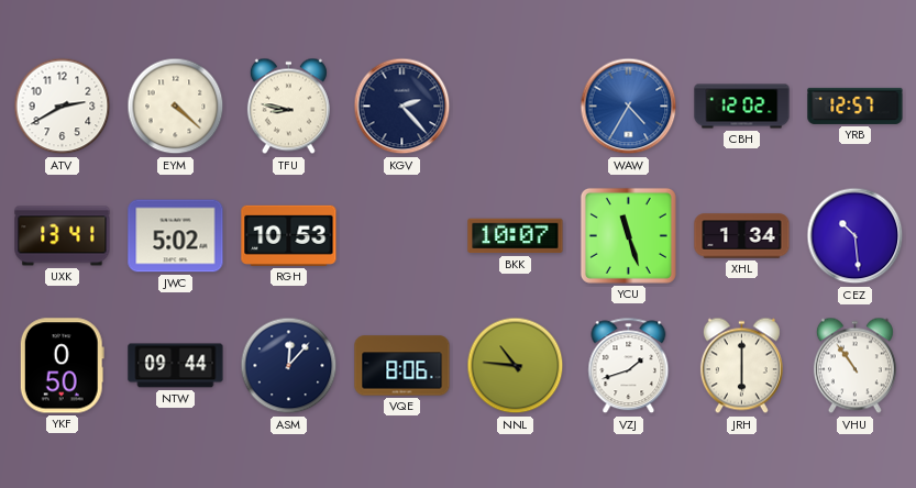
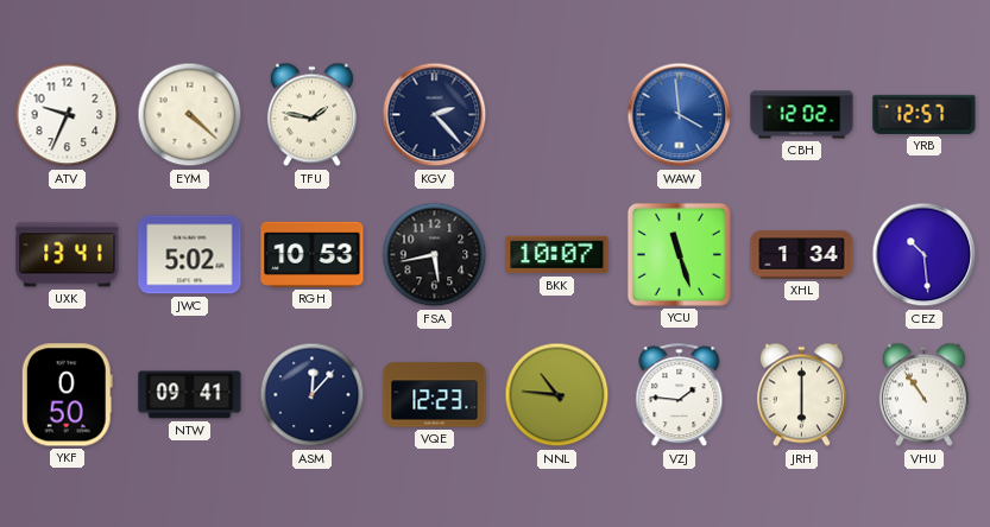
ATV: 2:40 -> 9:34
TFU: 8:47 -> 1:47
WAW: 4:35 -> 3:59
FSA: none -> 5:43
NTW: 09:44 -> 09:41
VQE: 8:06 -> 12:23
VZJ: 1:42 -> 1:46
